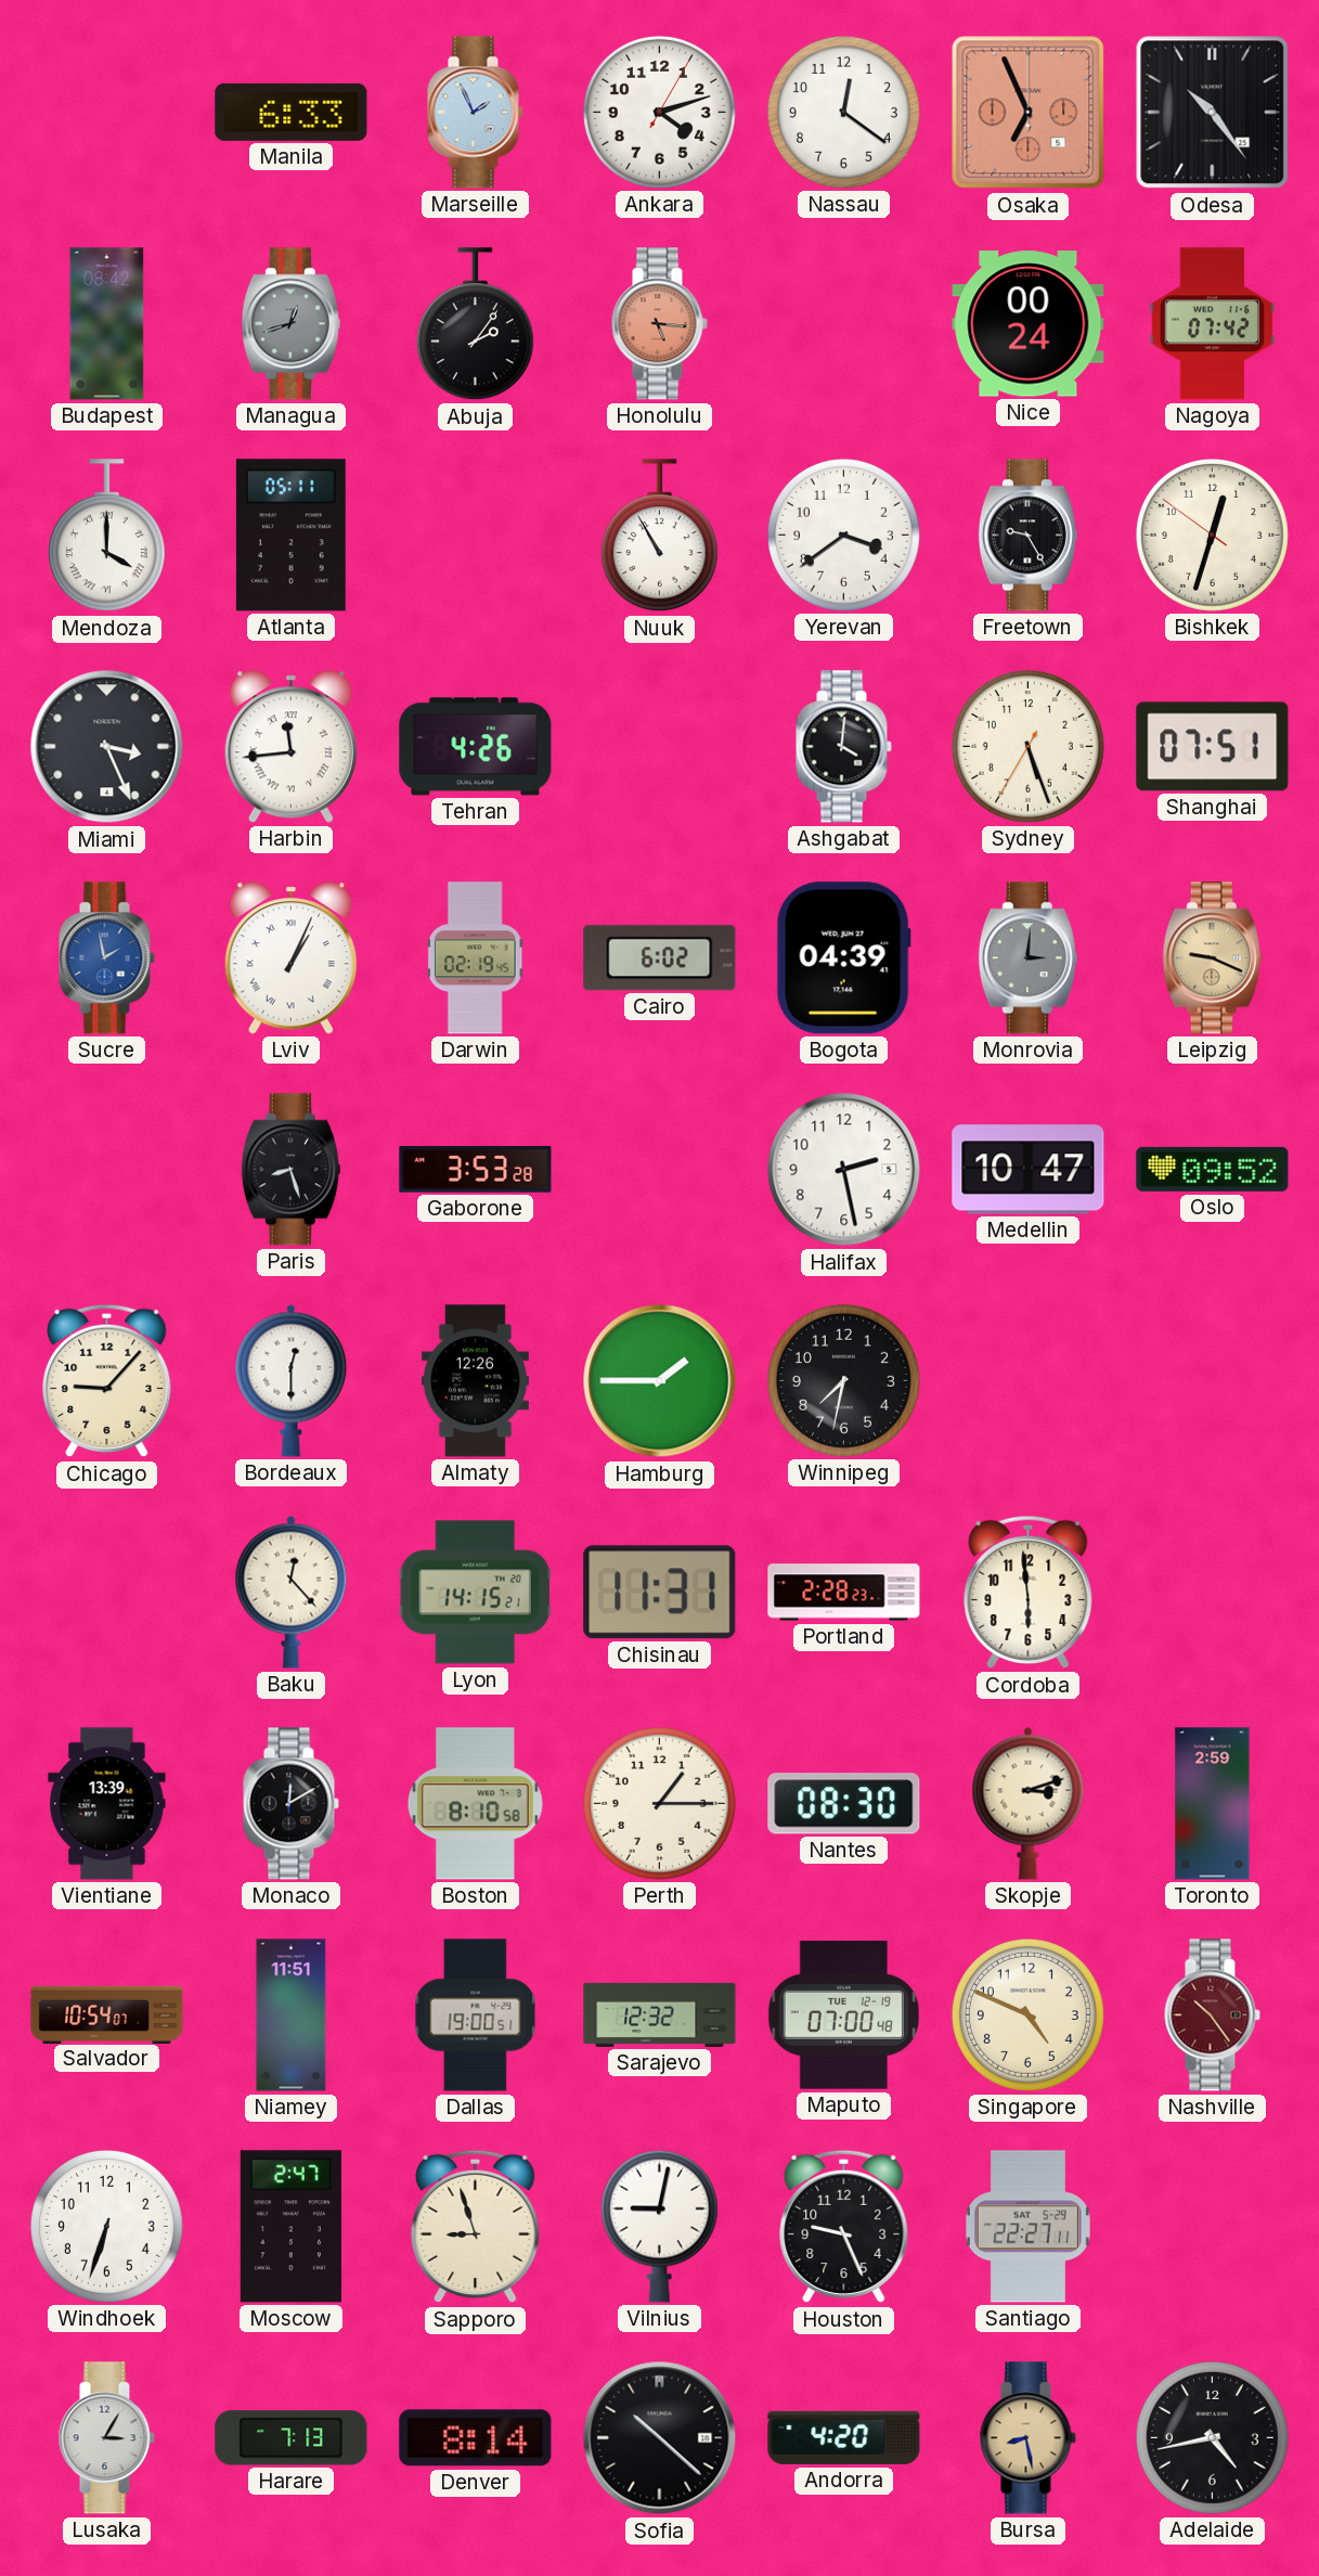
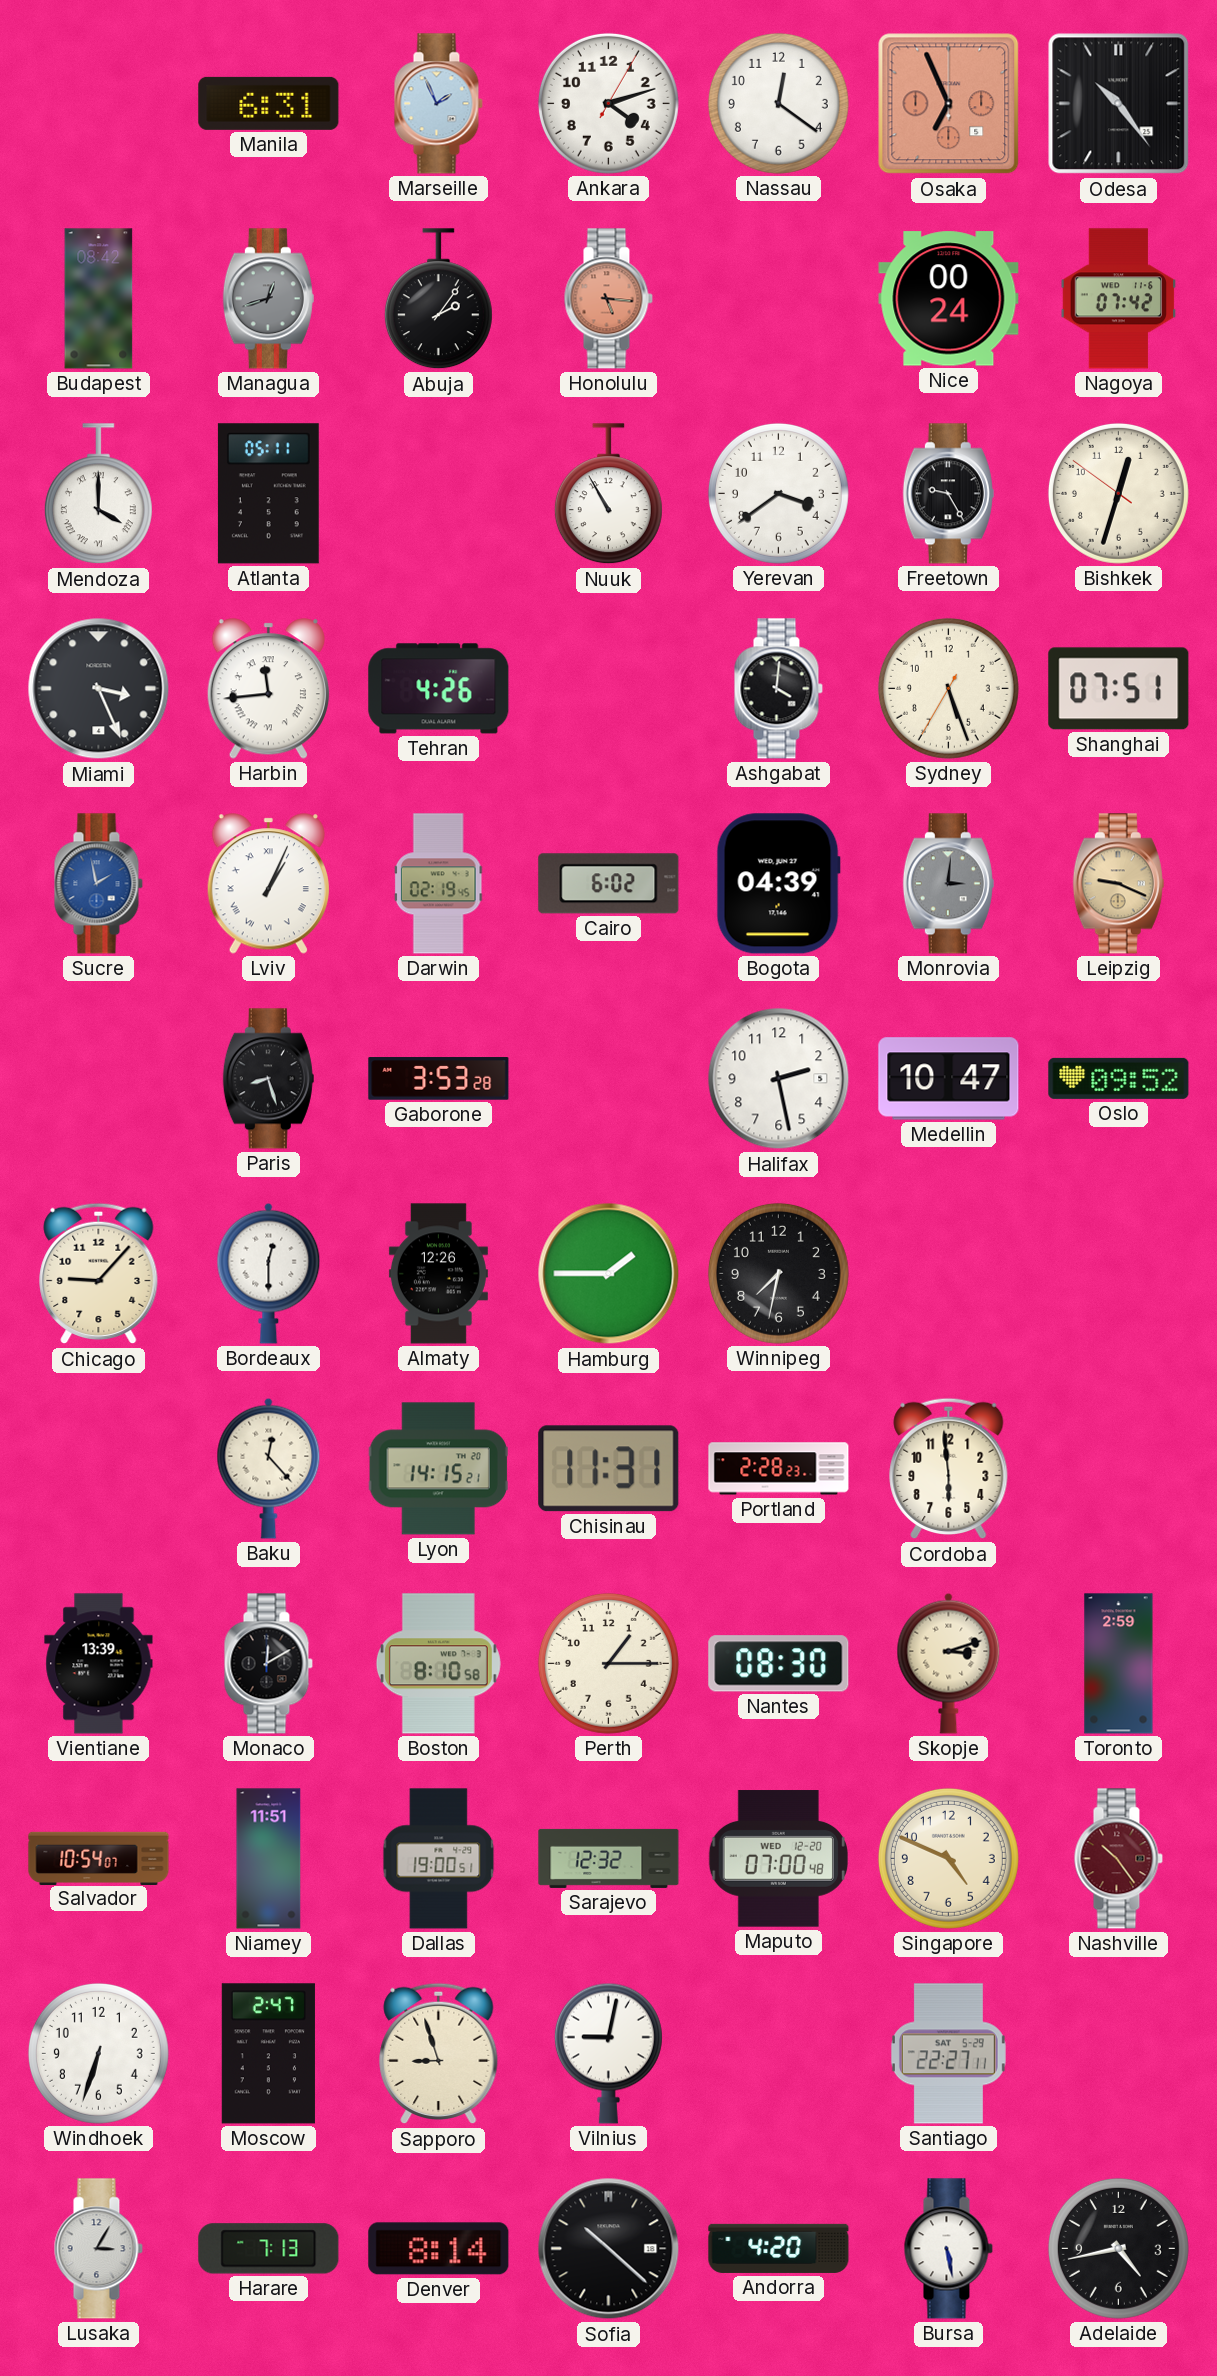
Manila: 6:33 -> 6:31
Maputo date: TUE 12-19 -> WED 12-20
Houston: 9:26 -> none
Bursa: 8:28 -> 5:28
Bursa dial: champagne -> white
